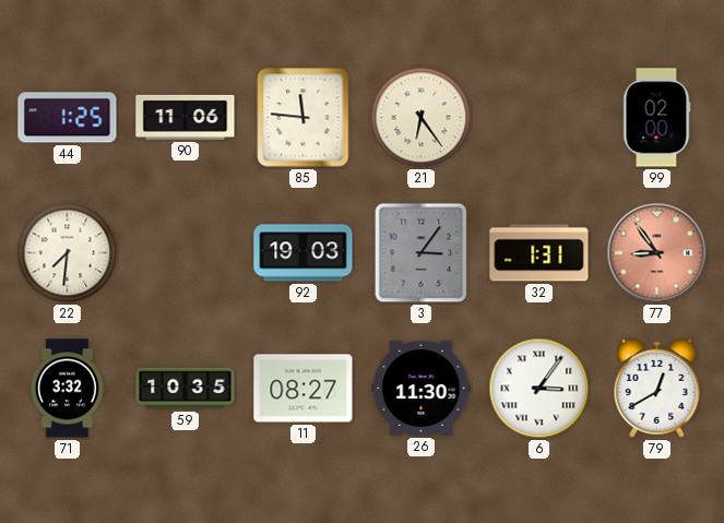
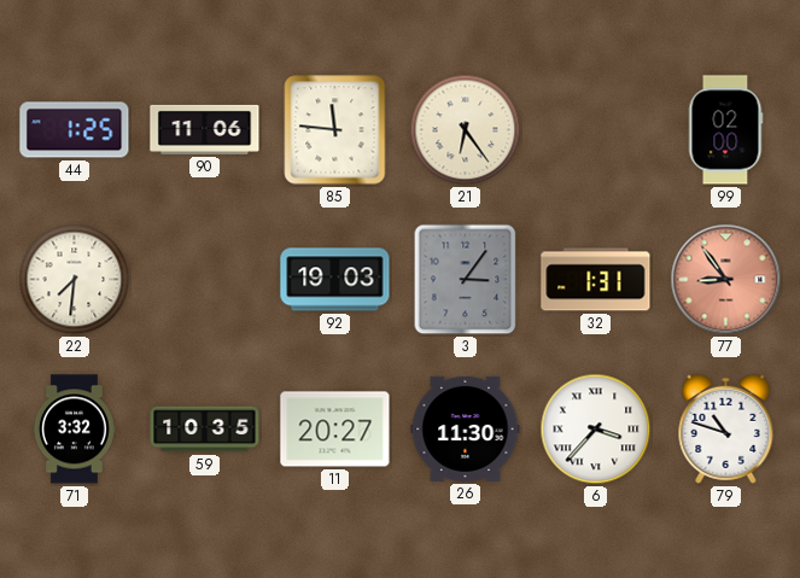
11: 08:27 -> 20:27
6: 3:06 -> 3:37
79: 12:40 -> 10:48
